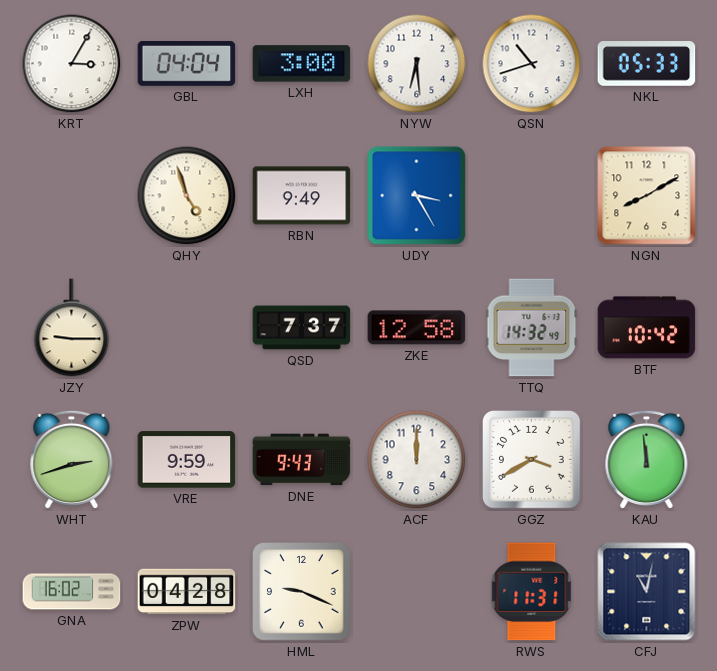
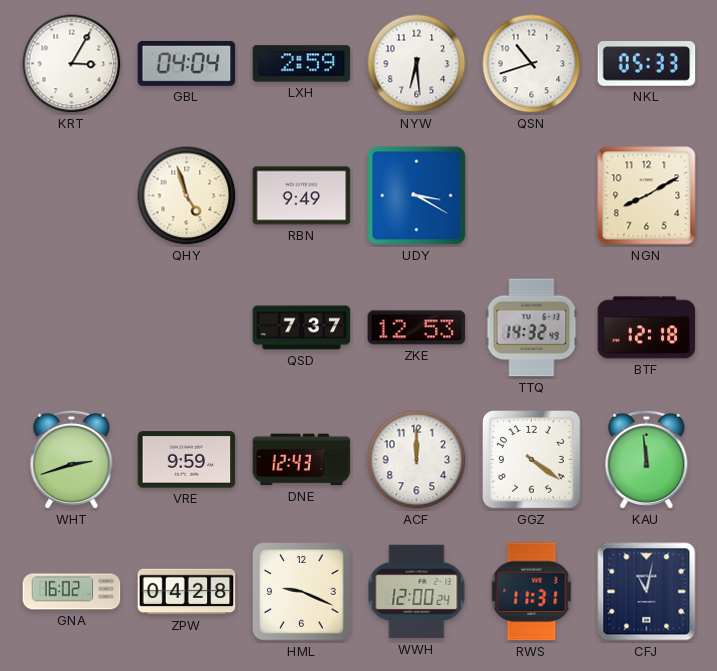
LXH: 3:00 -> 2:59
UDY: 3:25 -> 3:20
JZY: 9:15 -> none
ZKE: 12:58 -> 12:53
BTF: 10:42 -> 12:18
DNE: 9:43 -> 12:43
GGZ: 3:40 -> 4:21
WWH: none -> 12:00
